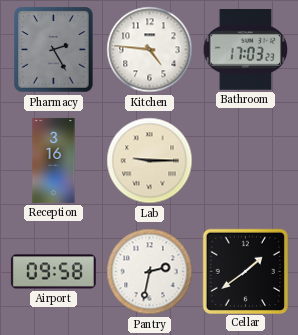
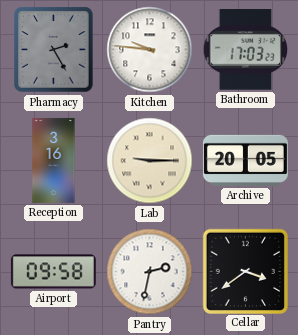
Kitchen: 4:46 -> 9:46
Archive: none -> 20:05
Cellar: 1:39 -> 3:39
